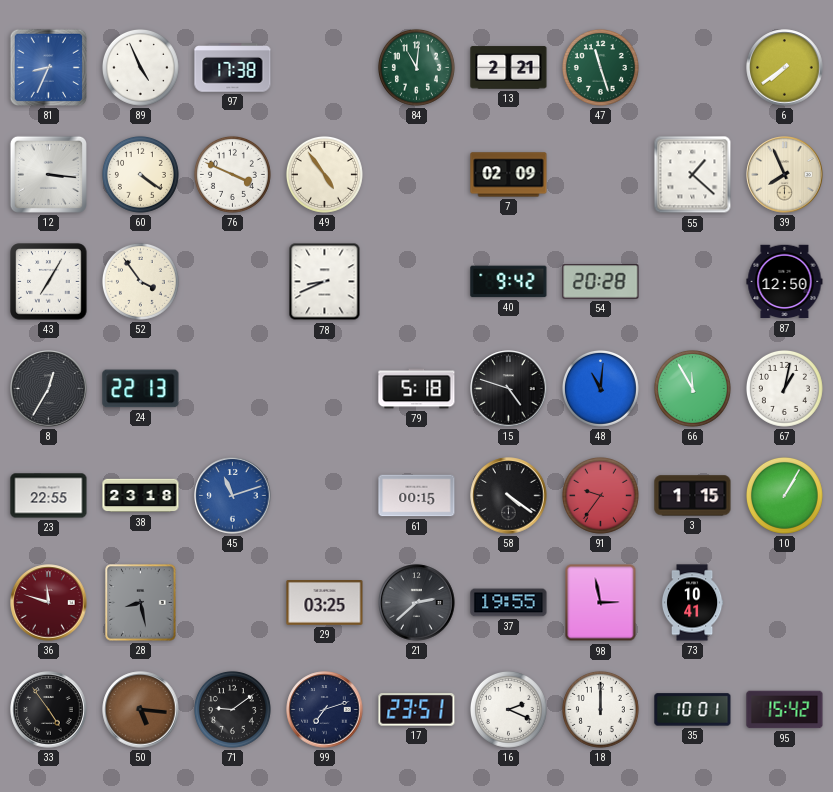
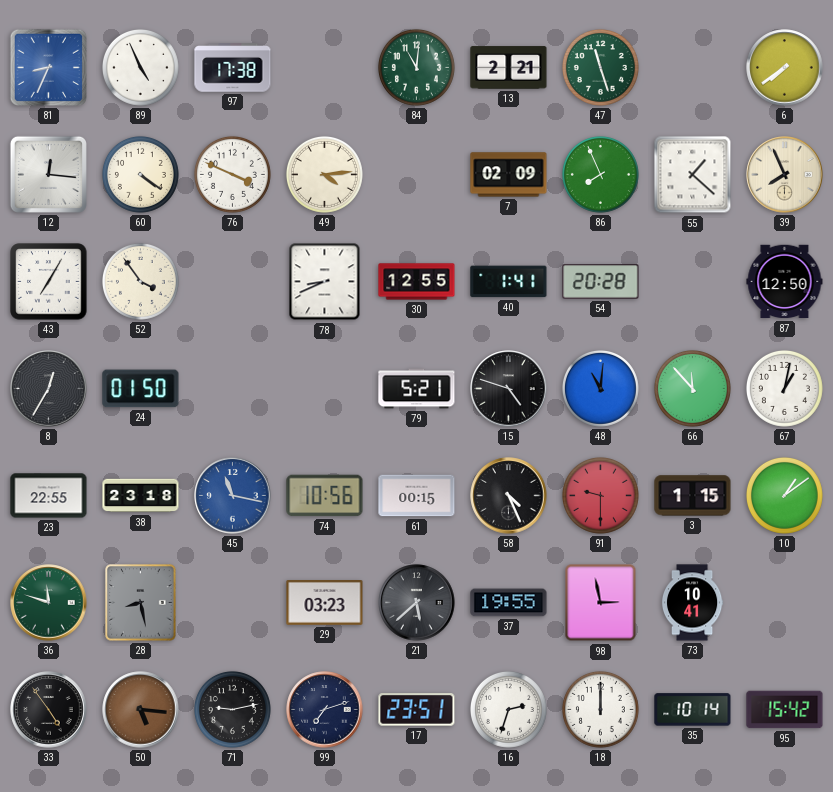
12: 3:16 -> 12:16
49: 4:54 -> 4:14
86: none -> 7:56
30: none -> 12:55
40: 9:42 -> 1:41
24: 22:13 -> 01:50
79: 5:18 -> 5:21
66: 11:55 -> 11:53
45: 11:12 -> 11:17
74: none -> 10:56
58: 4:21 -> 4:26
91: 9:36 -> 9:30
10: 1:05 -> 1:09
36 dial: burgundy -> green
29: 03:25 -> 03:23
21: 2:38 -> 5:38
71: 9:09 -> 9:13
16: 2:19 -> 2:33
35: 10:01 -> 10:14
